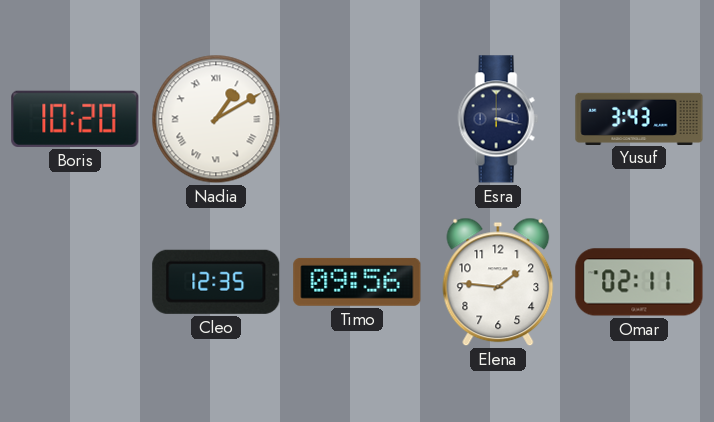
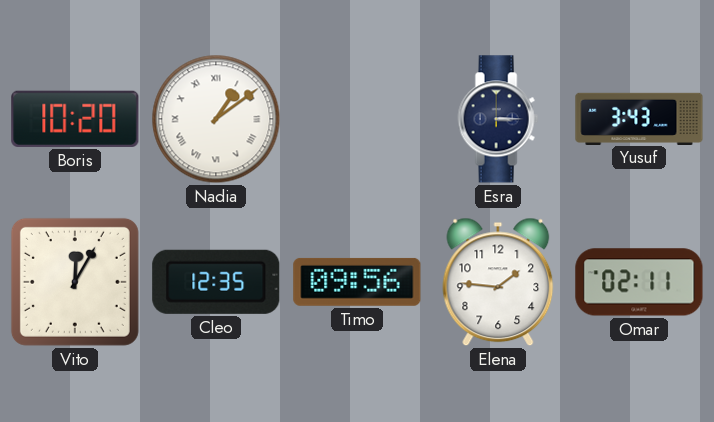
Nadia: 1:10 -> 1:09
Esra: 3:17 -> 3:15
Vito: none -> 12:05
